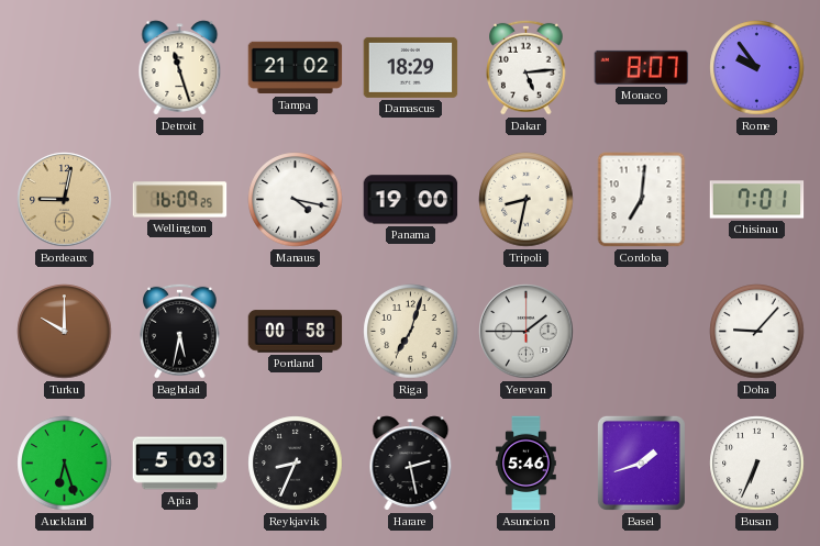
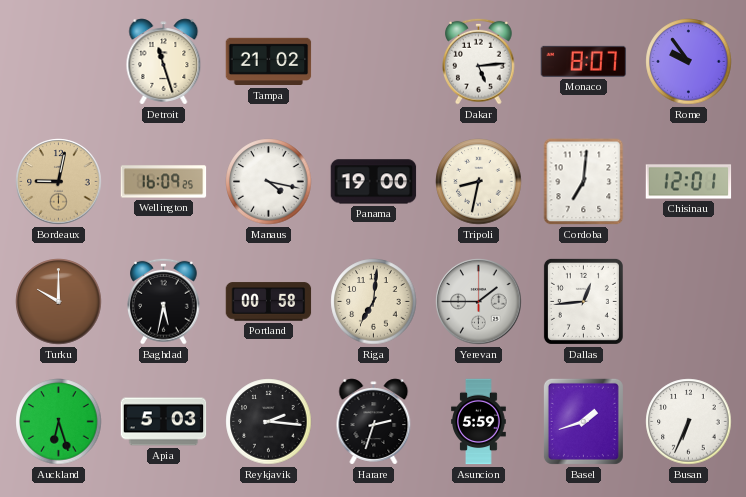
Damascus: 18:29 -> none
Chisinau: 7:01 -> 12:01
Riga: 7:03 -> 7:01
Dallas: none -> 12:44
Doha: 9:07 -> none
Reykjavik: 8:34 -> 2:16
Harare: 2:28 -> 2:33
Asuncion: 5:46 -> 5:59
